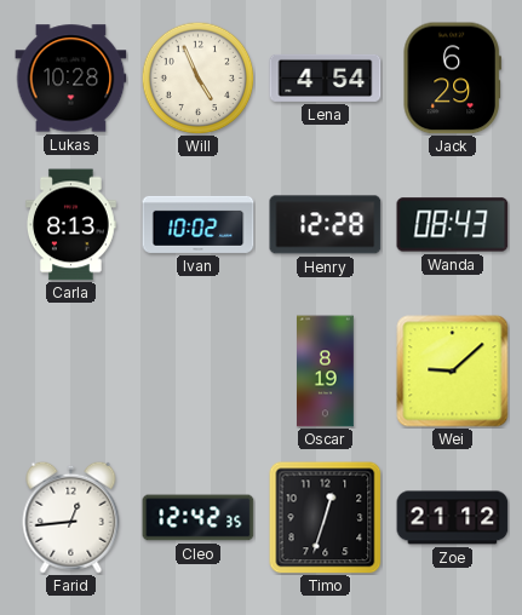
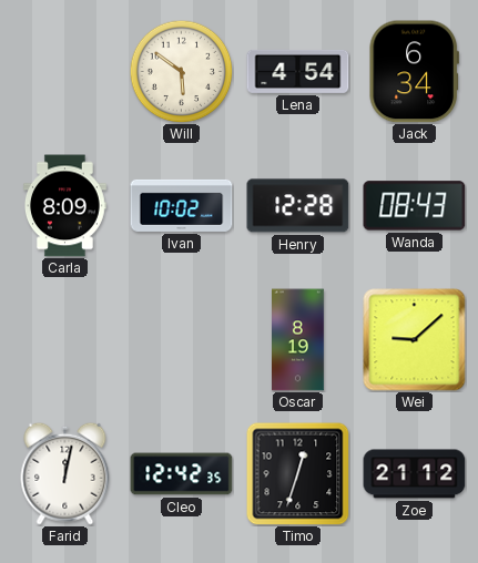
Lukas: 10:28 -> none
Will: 4:56 -> 5:51
Jack: 6:29 -> 6:34
Carla: 8:13 -> 8:09
Farid: 12:44 -> 12:02
